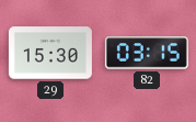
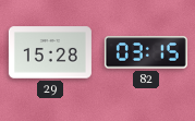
29: 15:30 -> 15:28
